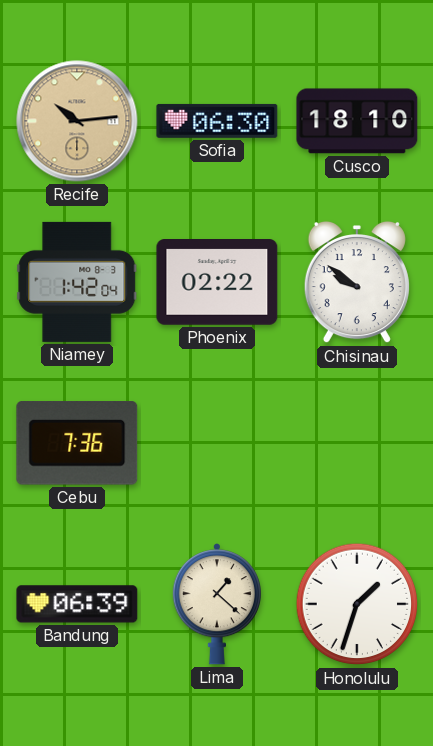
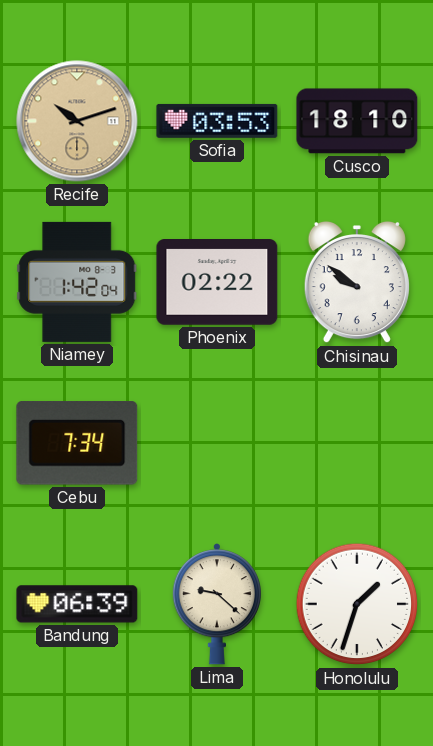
Recife: 10:14 -> 10:12
Sofia: 06:30 -> 03:53
Cebu: 7:36 -> 7:34
Lima: 1:22 -> 9:22
